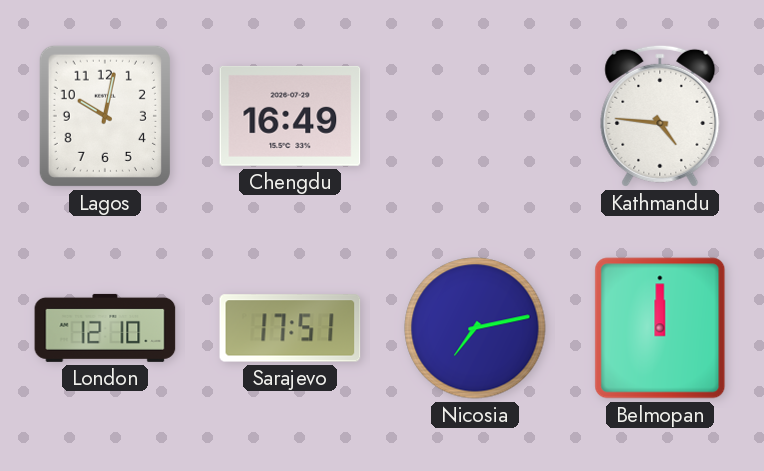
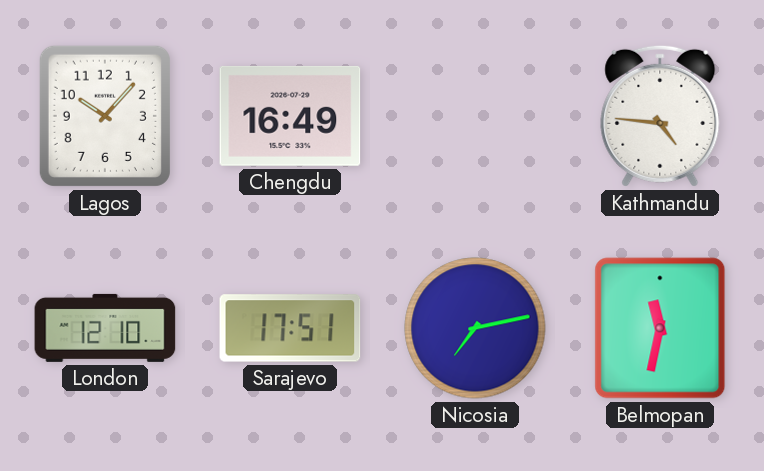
Lagos: 10:02 -> 10:07
Belmopan: 12:00 -> 11:32
